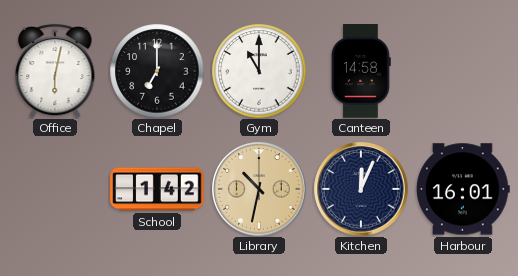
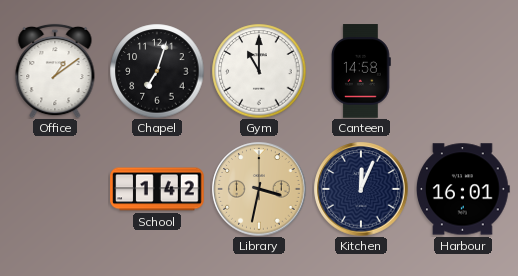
Office: 6:02 -> 1:09
Chapel: 7:00 -> 7:03
Library: 10:32 -> 3:32
